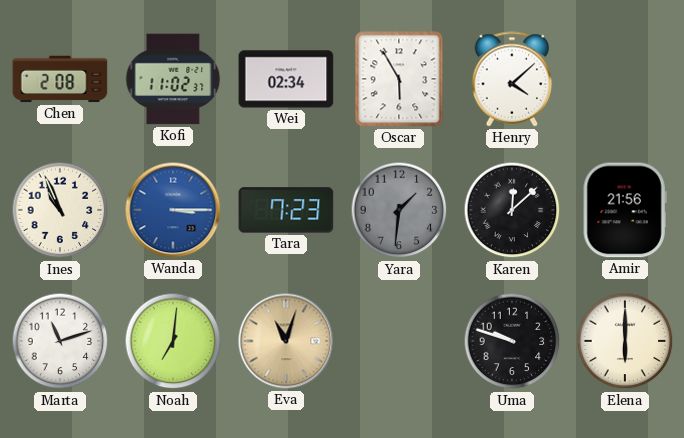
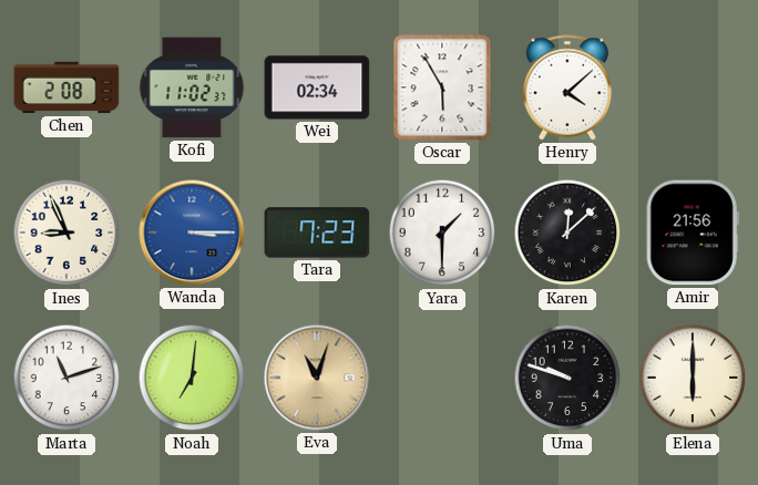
Ines: 10:56 -> 8:56
Yara: 1:31 -> 1:30
Yara dial: grey -> white
